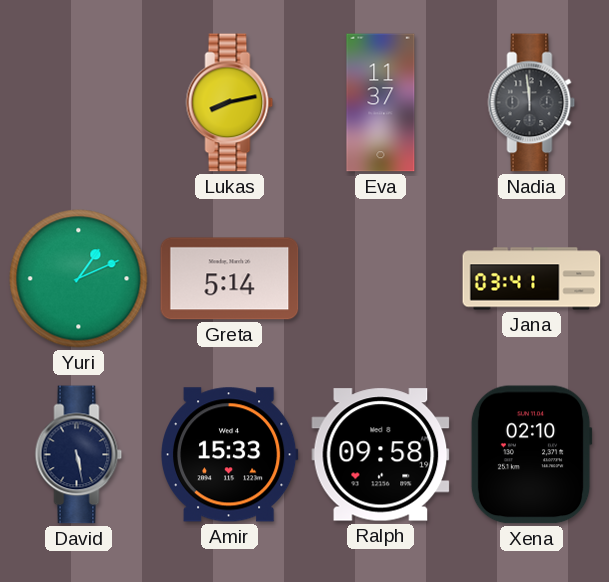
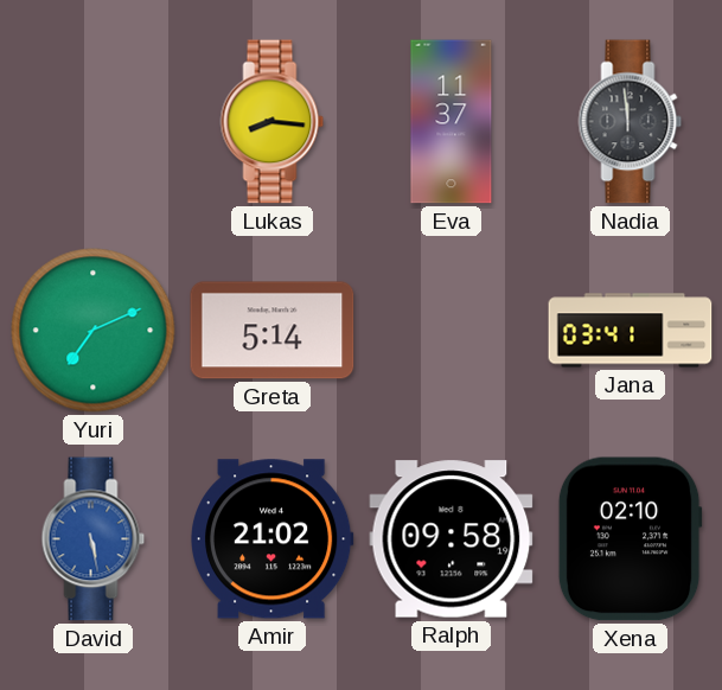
Lukas: 8:13 -> 8:16
Yuri: 1:11 -> 7:11
David dial: navy -> blue
Amir: 15:33 -> 21:02
